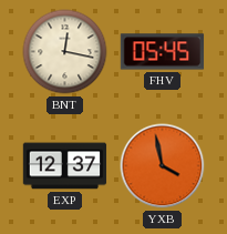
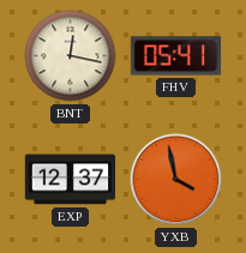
FHV: 05:45 -> 05:41
